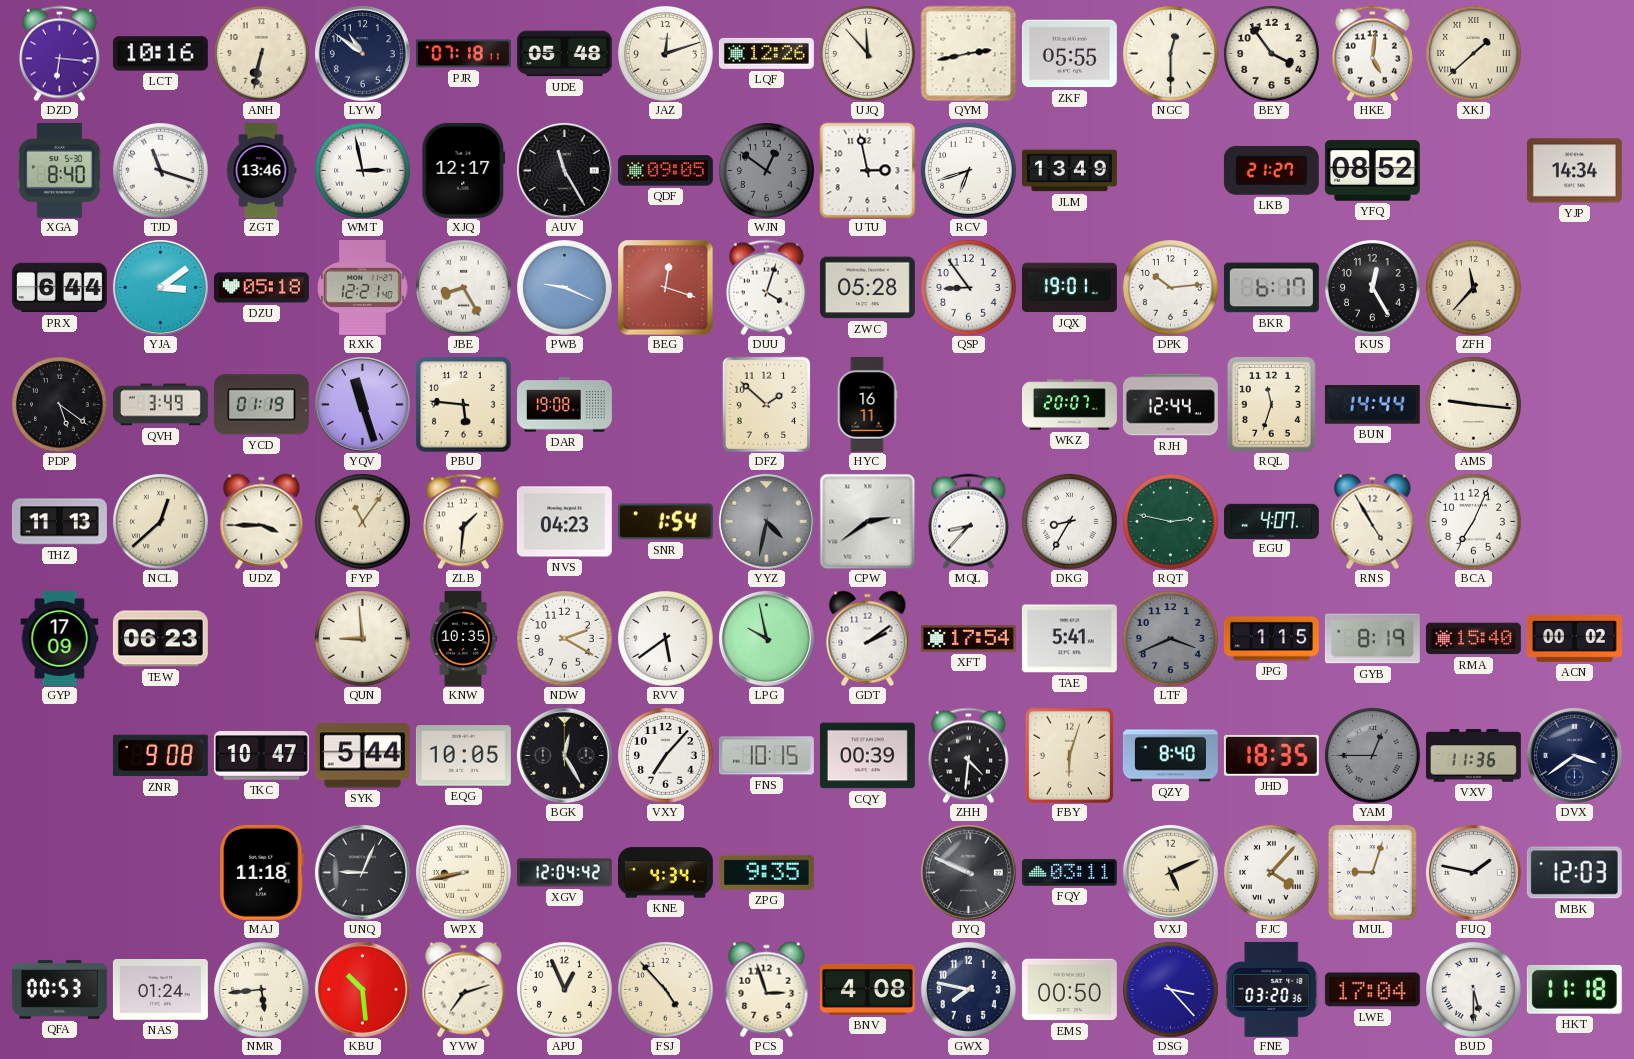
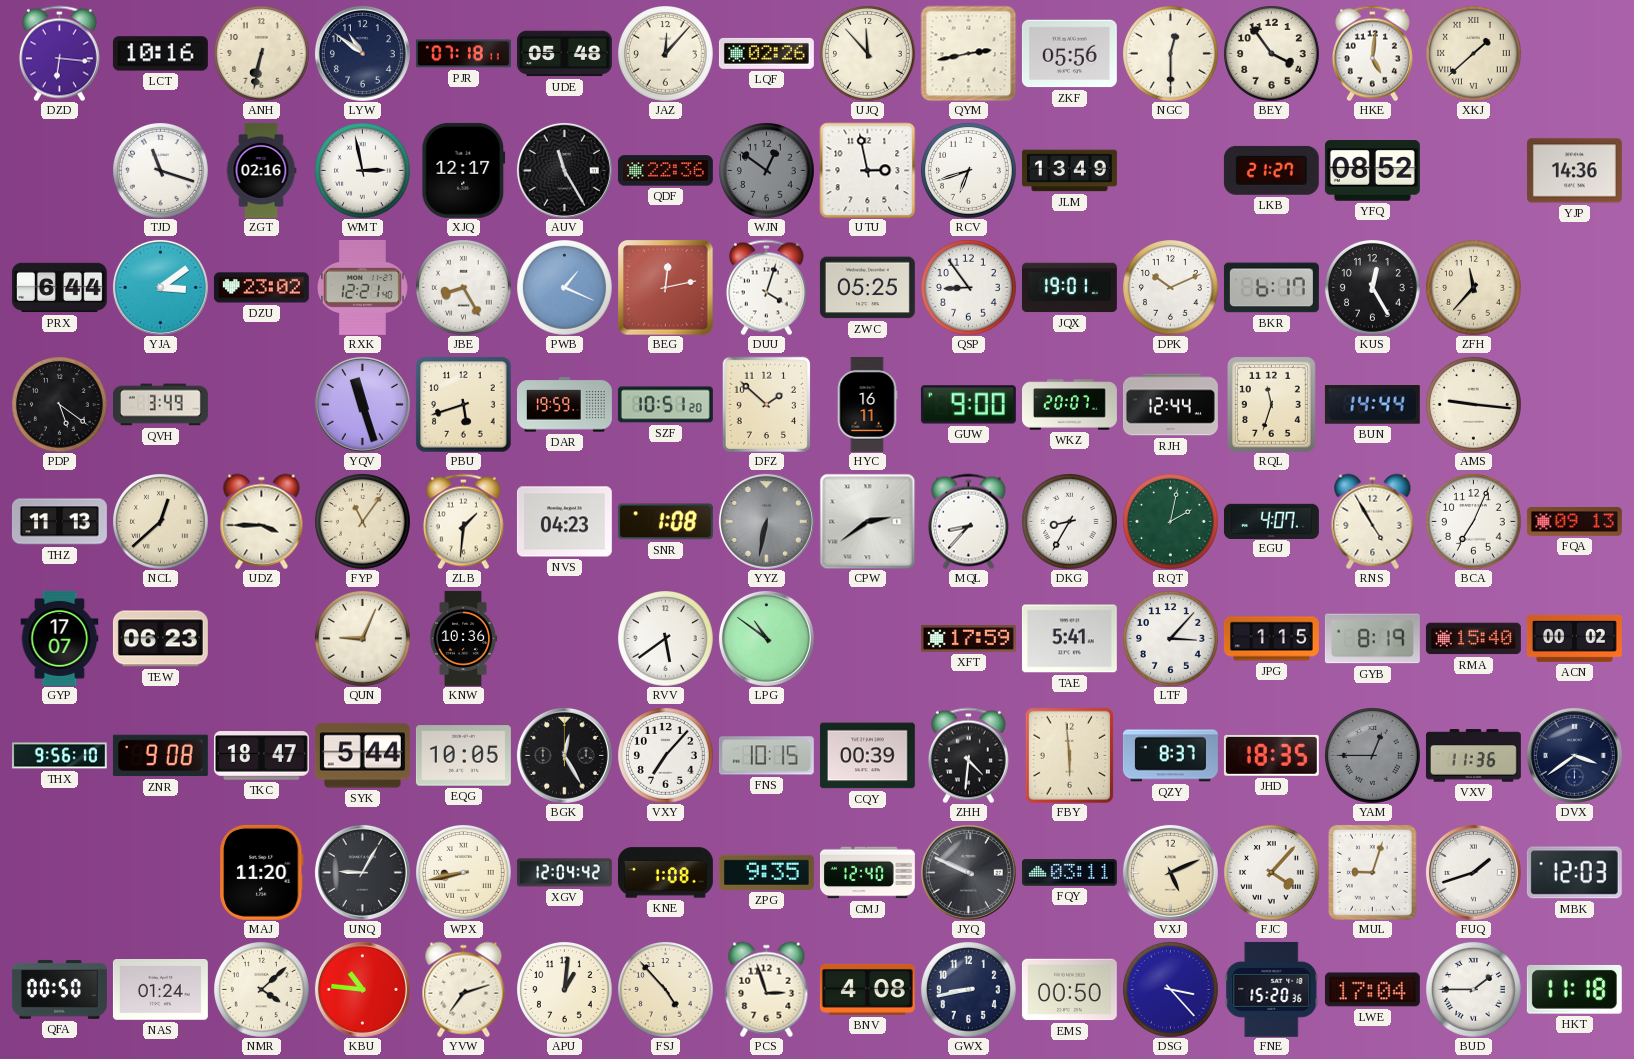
JAZ: 12:12 -> 12:07
LQF: 12:26 -> 02:26
ZKF: 05:55 -> 05:56
XGA: 8:40 -> none
ZGT: 13:46 -> 02:16
QDF: 09:05 -> 22:36
YJP: 14:34 -> 14:36
DZU: 05:18 -> 23:02
PWB: 9:19 -> 1:19
BEG: 12:18 -> 12:13
ZWC: 05:28 -> 05:25
DPK: 10:14 -> 10:11
YCD: 01:19 -> none
PBU: 5:46 -> 5:42
DAR: 19:08 -> 19:59
SZF: none -> 10:51
GUW: none -> 9:00
SNR: 1:54 -> 1:08
YYZ: 4:32 -> 6:32
RQT: 2:47 -> 2:02
FQA: none -> 09:13
GYP: 17:09 -> 17:07
QUN: 8:59 -> 9:04
KNW: 10:35 -> 10:36
NDW: 2:20 -> none
LPG: 9:58 -> 10:51
GDT: 2:09 -> none
XFT: 17:54 -> 17:59
LTF: 3:41 -> 3:07
LTF dial: grey -> white
THX: none -> 9:56
TKC: 10:47 -> 18:47
FBY: 6:03 -> 5:59
QZY: 8:40 -> 8:37
MAJ: 11:18 -> 11:20
UNQ: 9:04 -> 9:05
KNE: 4:34 -> 1:08
CMJ: none -> 12:40
FUQ: 1:47 -> 1:42
QFA: 00:53 -> 00:50
NMR: 5:44 -> 4:08
KBU: 10:29 -> 10:46
APU: 12:56 -> 1:01
GWX: 7:47 -> 8:43
FNE: 03:20 -> 15:20
BUD: 5:30 -> 1:45
